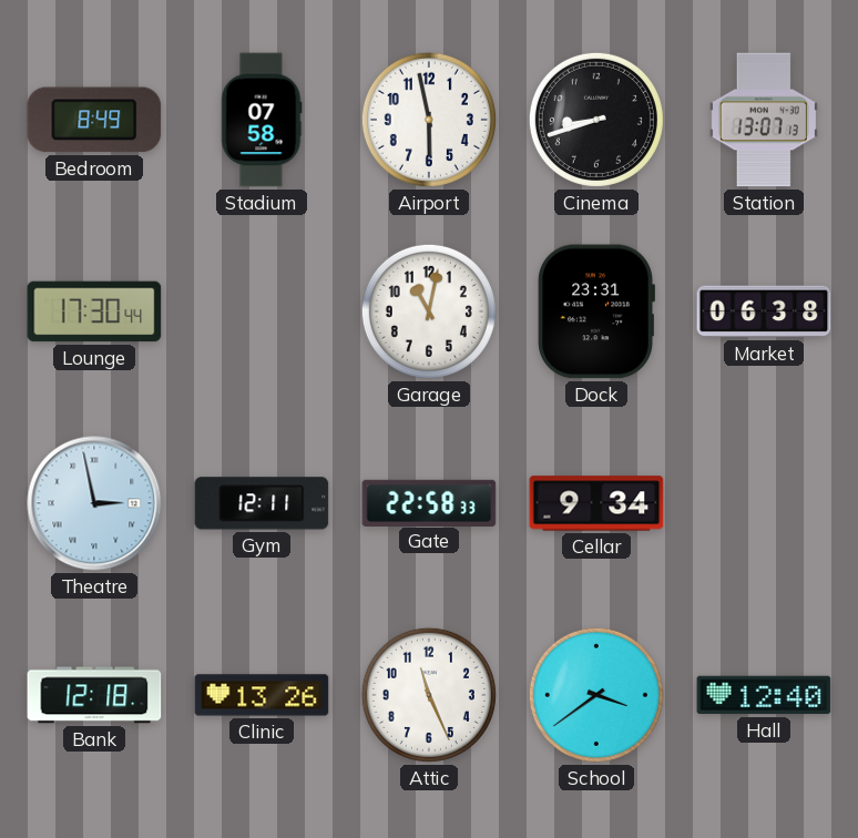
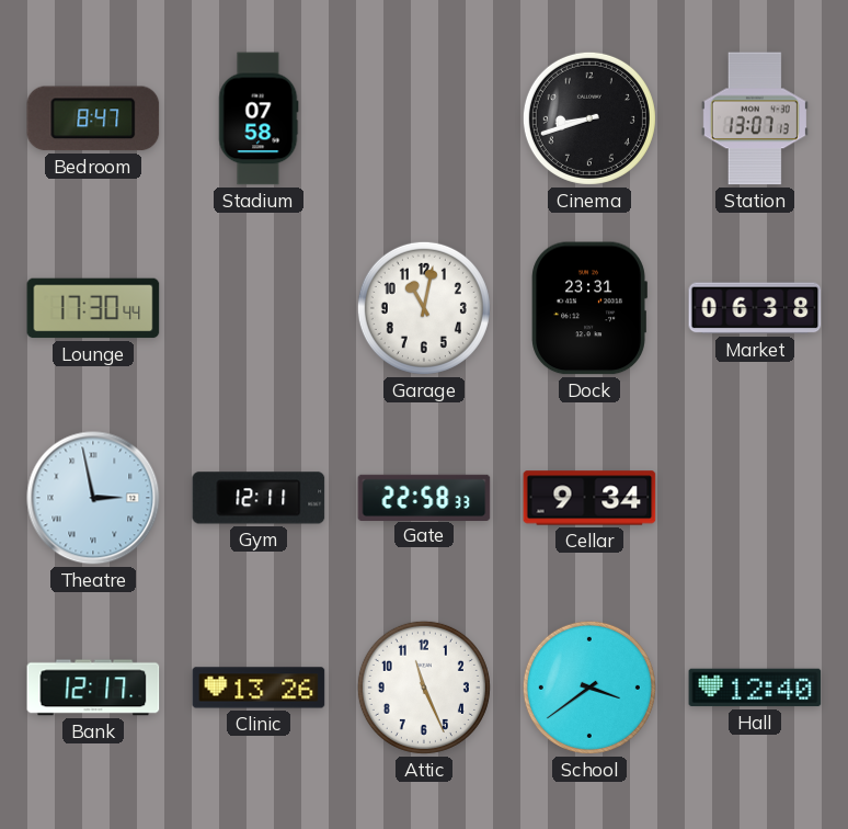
Bedroom: 8:49 -> 8:47
Airport: 5:58 -> none
Bank: 12:18 -> 12:17
